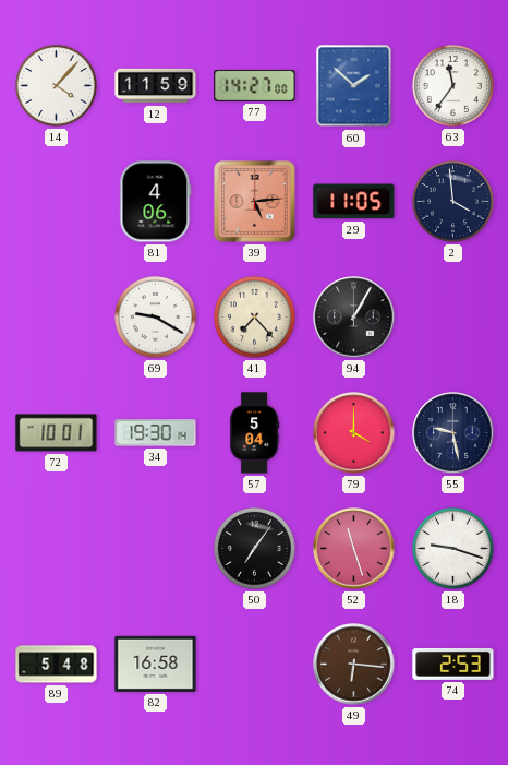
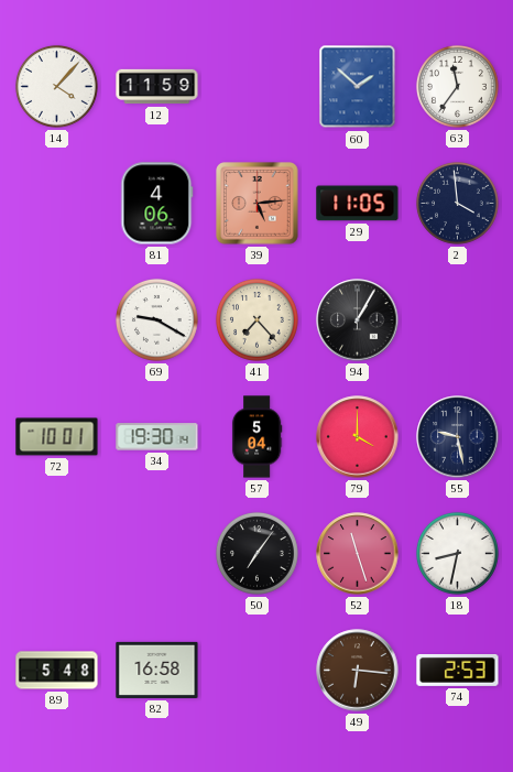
77: 14:27 -> none
18: 9:18 -> 8:32
